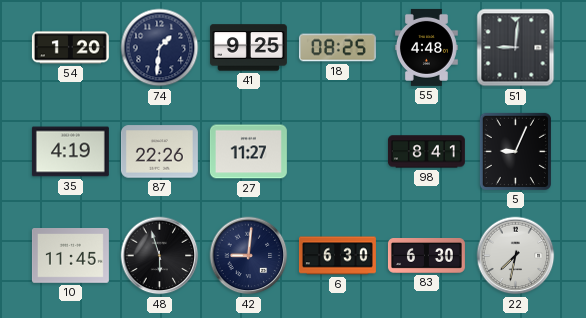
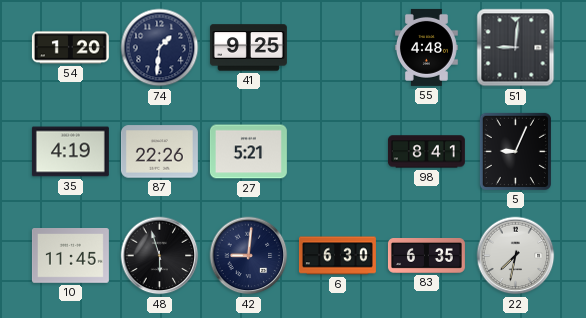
18: 08:25 -> none
27: 11:27 -> 5:21
83: 6:30 -> 6:35
